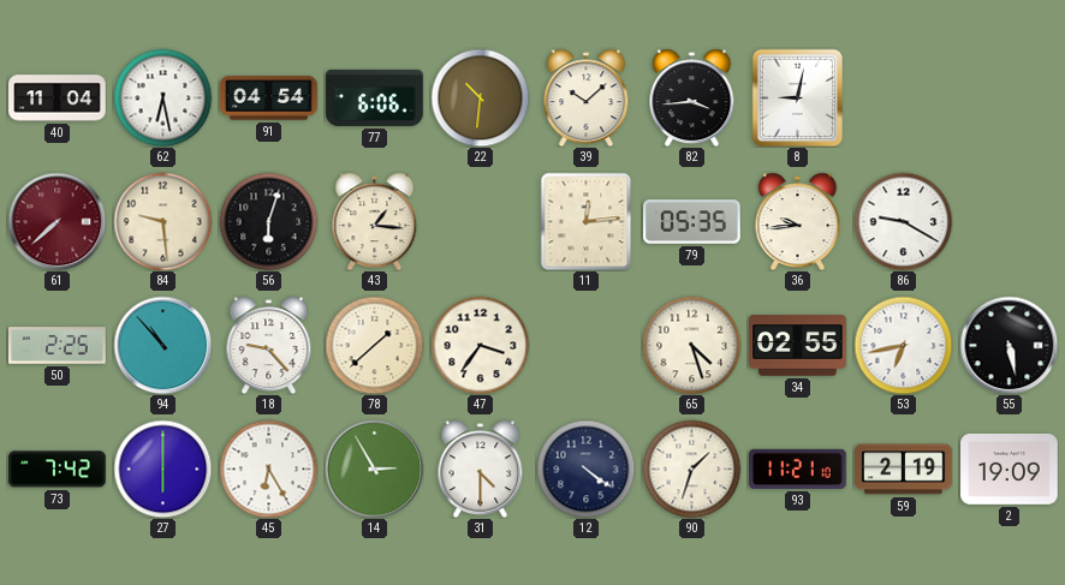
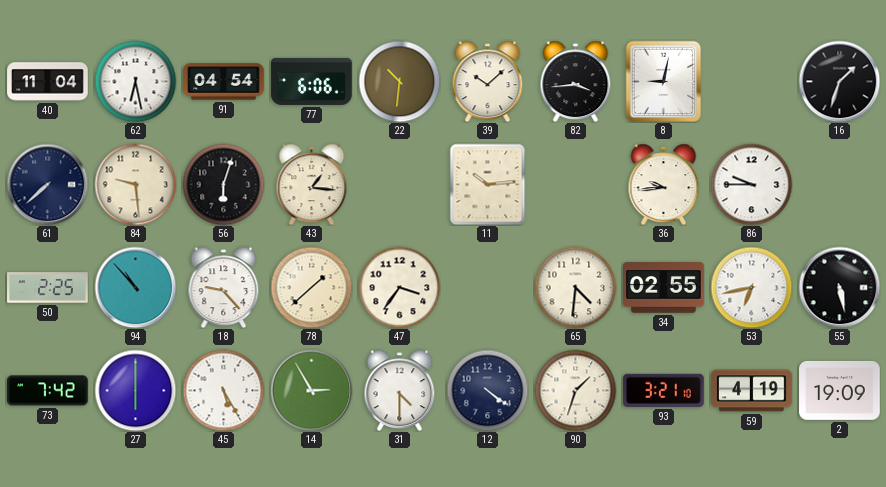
16: none -> 1:33
61 dial: burgundy -> navy
11: 12:14 -> 10:14
79: 05:35 -> none
86: 9:20 -> 9:45
65: 4:27 -> 4:31
45: 6:25 -> 5:25
93: 11:21 -> 3:21
59: 2:19 -> 4:19
